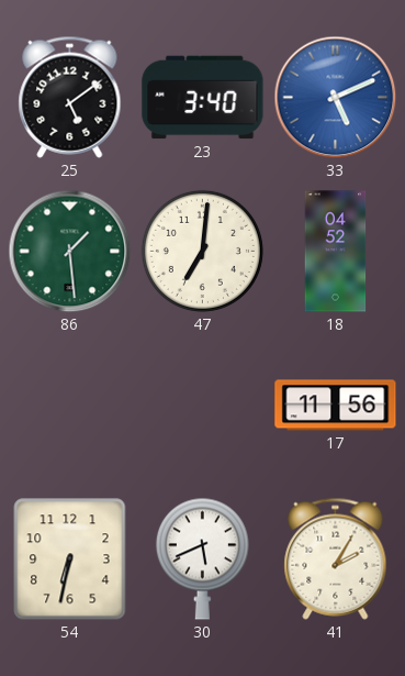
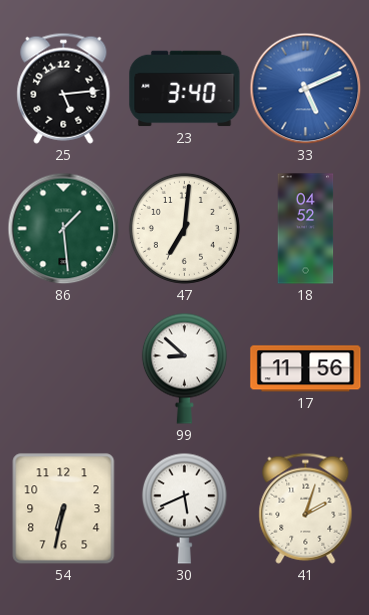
25: 5:09 -> 5:14
99: none -> 8:52
41: 2:05 -> 2:03
